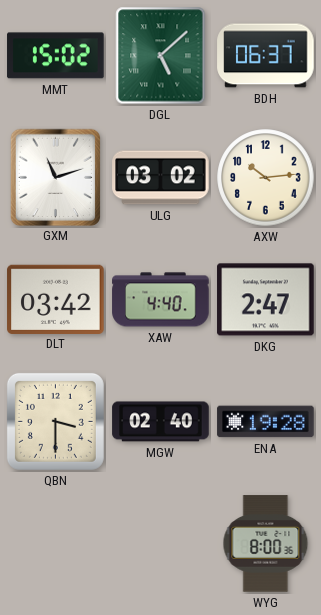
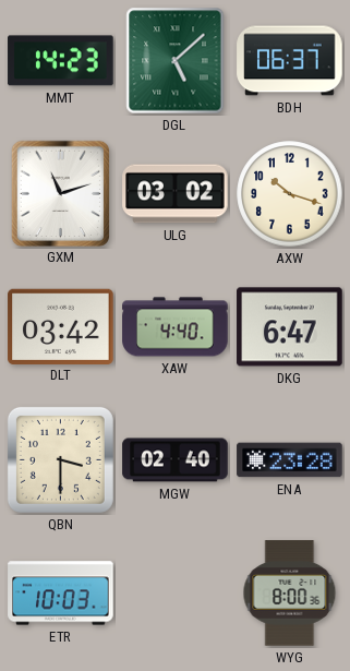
MMT: 15:02 -> 14:23
AXW: 10:14 -> 10:18
DKG: 2:47 -> 6:47
ENA: 19:28 -> 23:28
ETR: none -> 10:03
